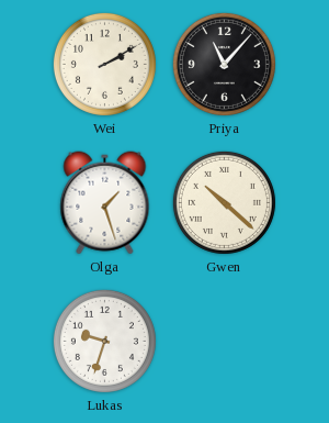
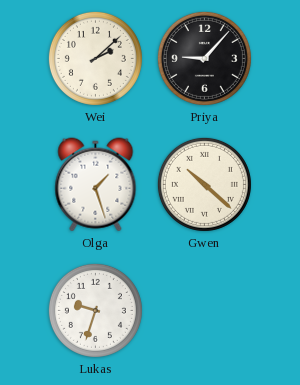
Wei: 2:10 -> 2:08
Priya: 11:07 -> 9:07
